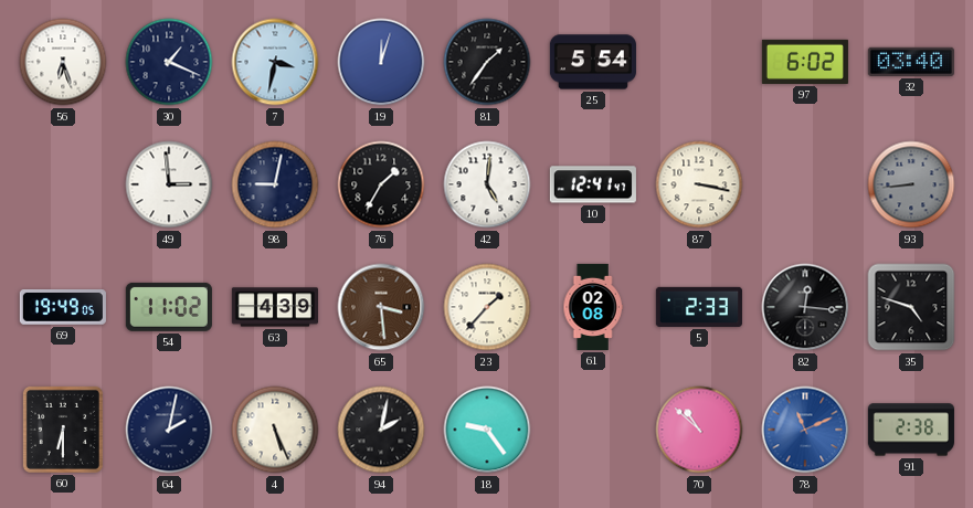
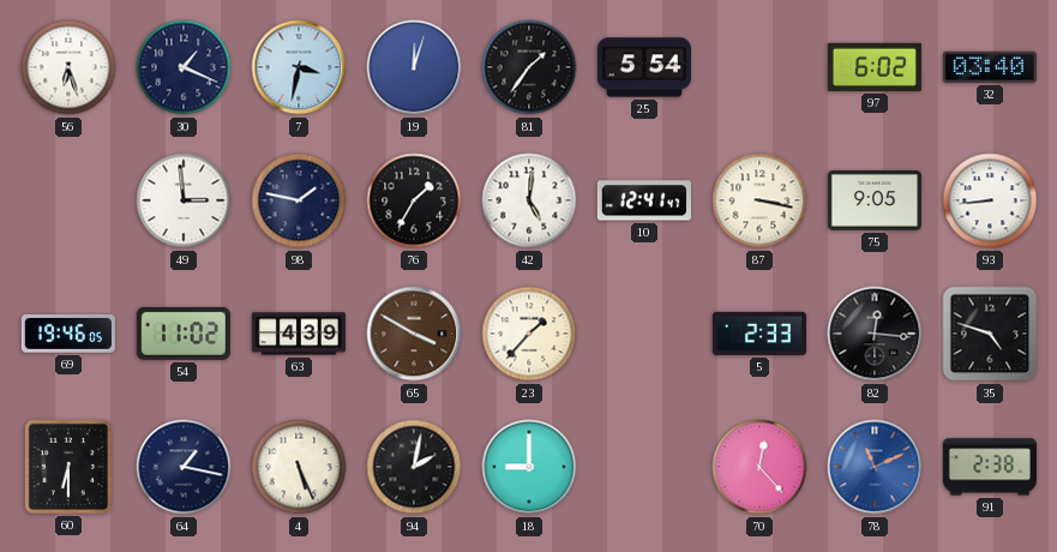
98: 9:02 -> 1:47
75: none -> 9:05
93 dial: grey -> white
69: 19:49 -> 19:46
65: 3:29 -> 3:50
61: 02:08 -> none
64: 2:02 -> 1:17
18: 9:24 -> 9:00
70: 10:52 -> 12:23
